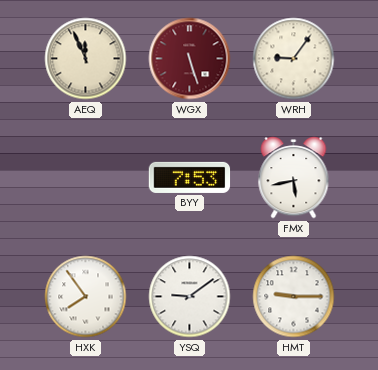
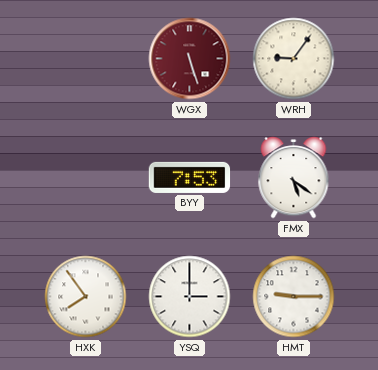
AEQ: 11:56 -> none
FMX: 5:43 -> 5:21
YSQ: 9:09 -> 3:00
